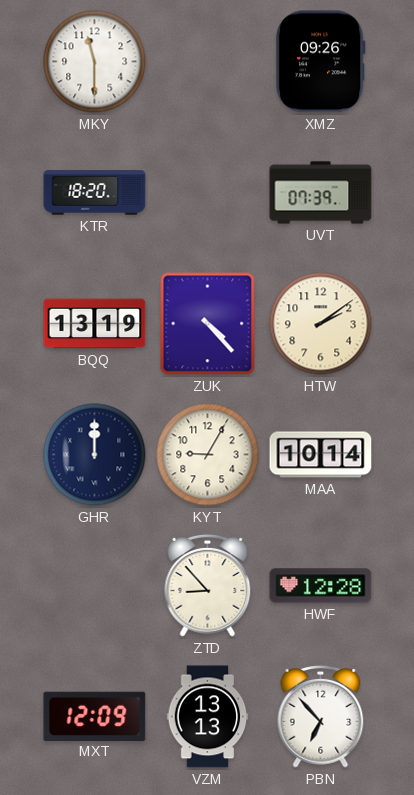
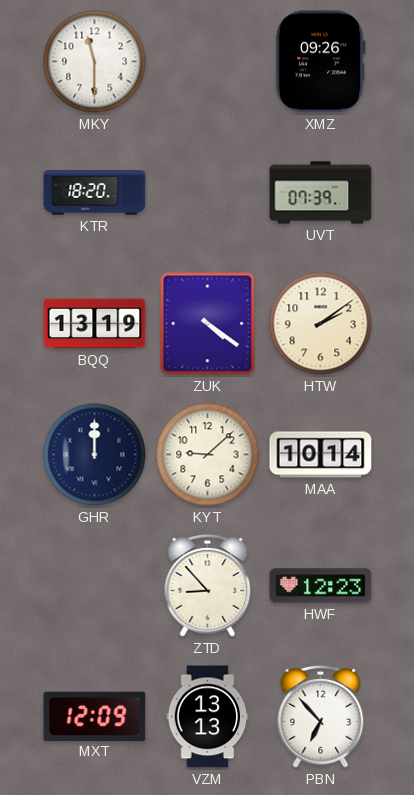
ZUK: 4:23 -> 4:21
KYT: 9:05 -> 9:08
HWF: 12:28 -> 12:23
